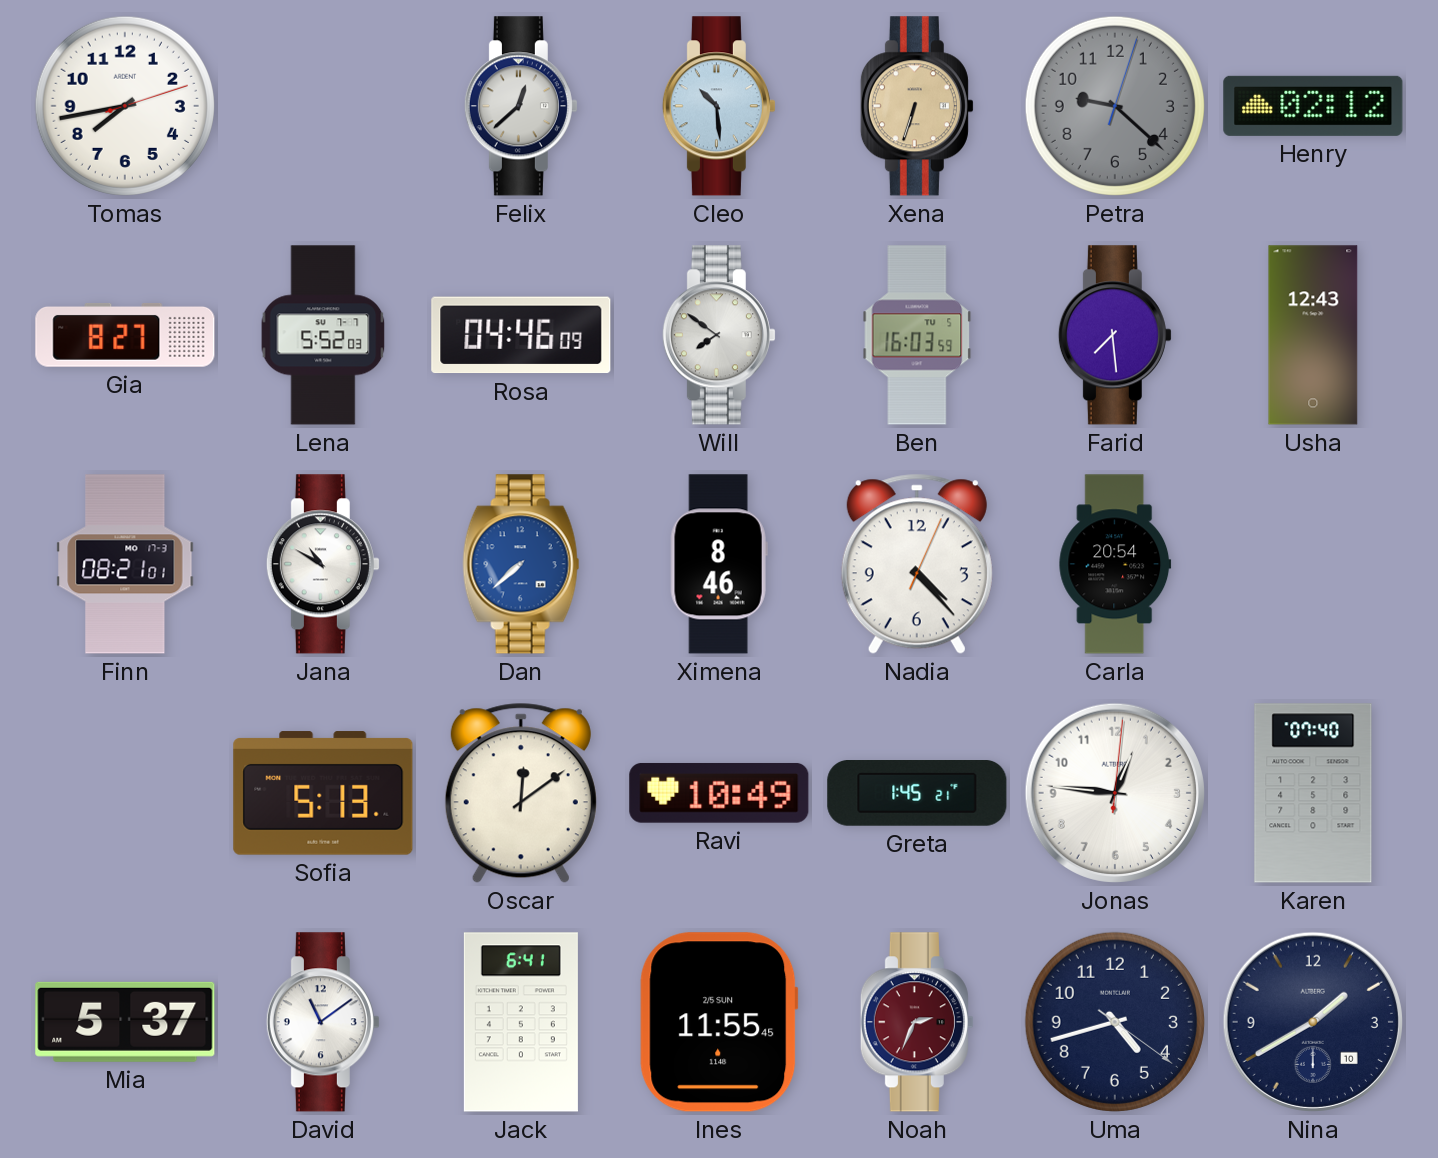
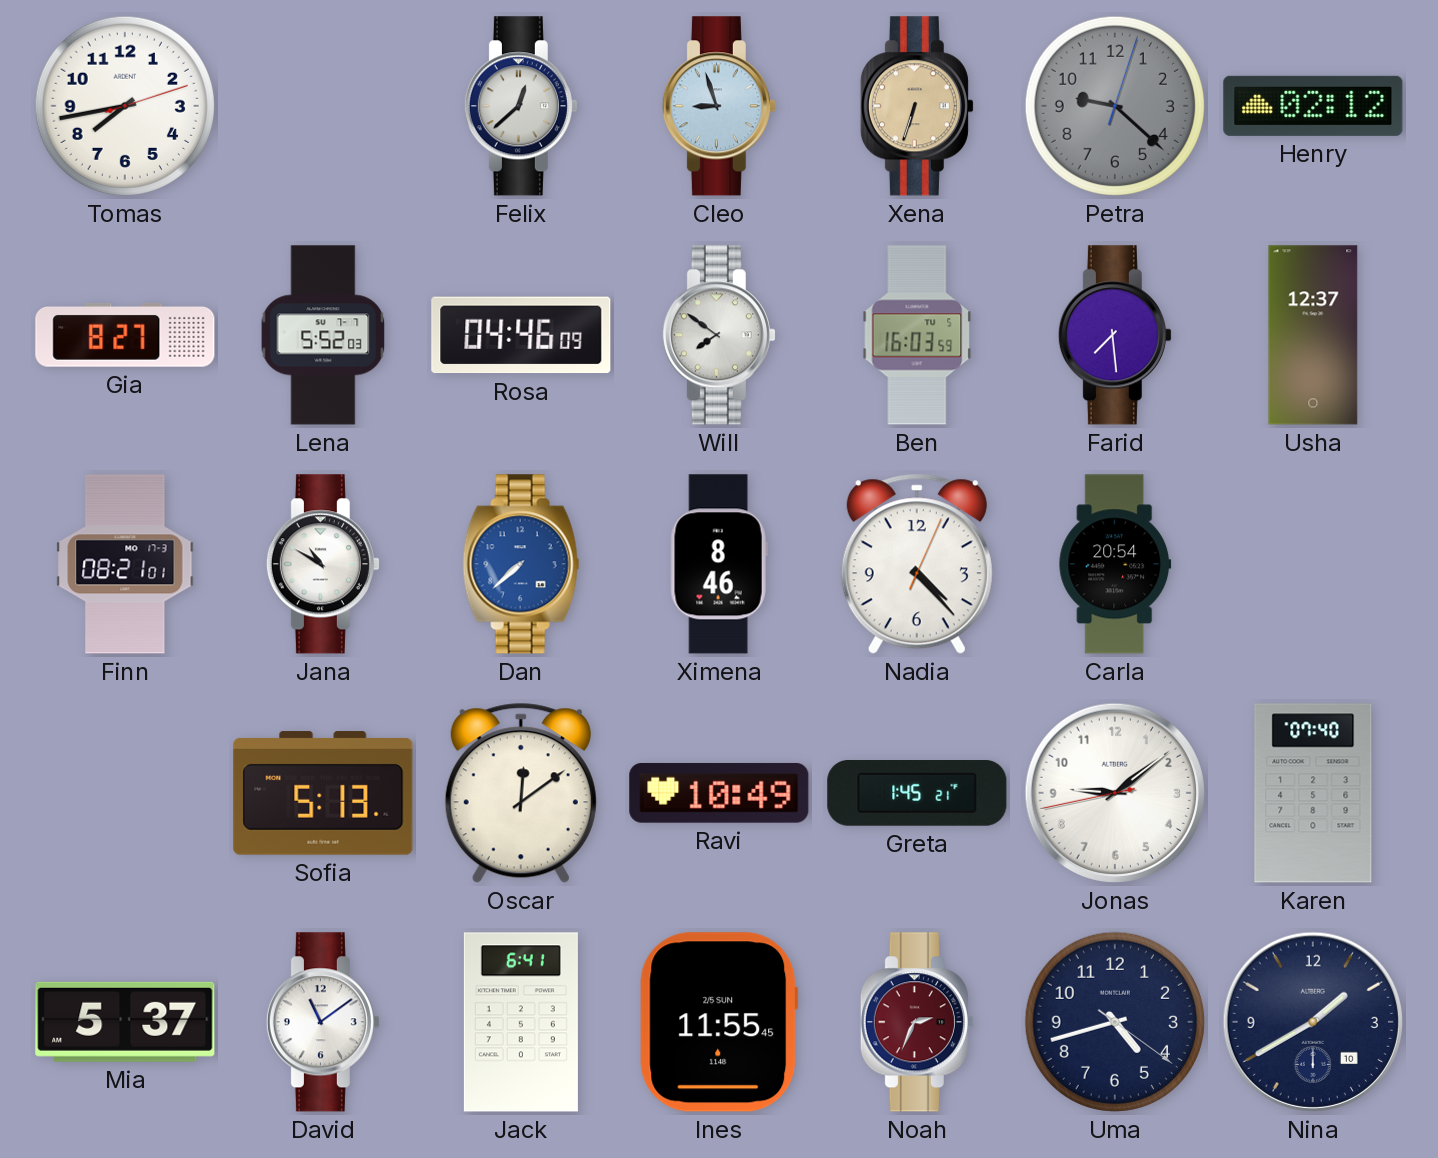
Cleo: 10:29 -> 8:57
Usha: 12:43 -> 12:37
Jonas: 12:46 -> 9:08
